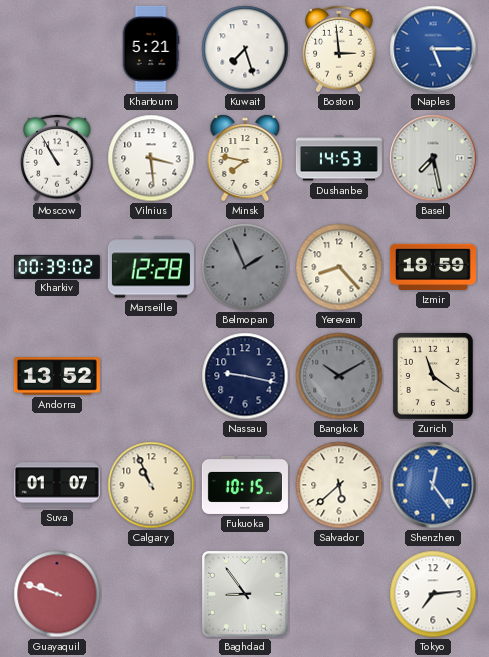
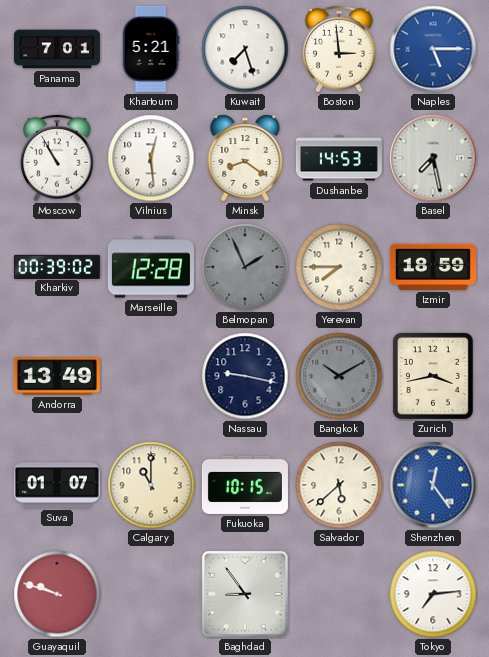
Panama: none -> 7:01
Vilnius: 3:29 -> 12:29
Minsk: 7:47 -> 8:21
Yerevan: 8:23 -> 7:45
Andorra: 13:52 -> 13:49
Zurich: 11:21 -> 3:43
Calgary: 10:56 -> 11:00
